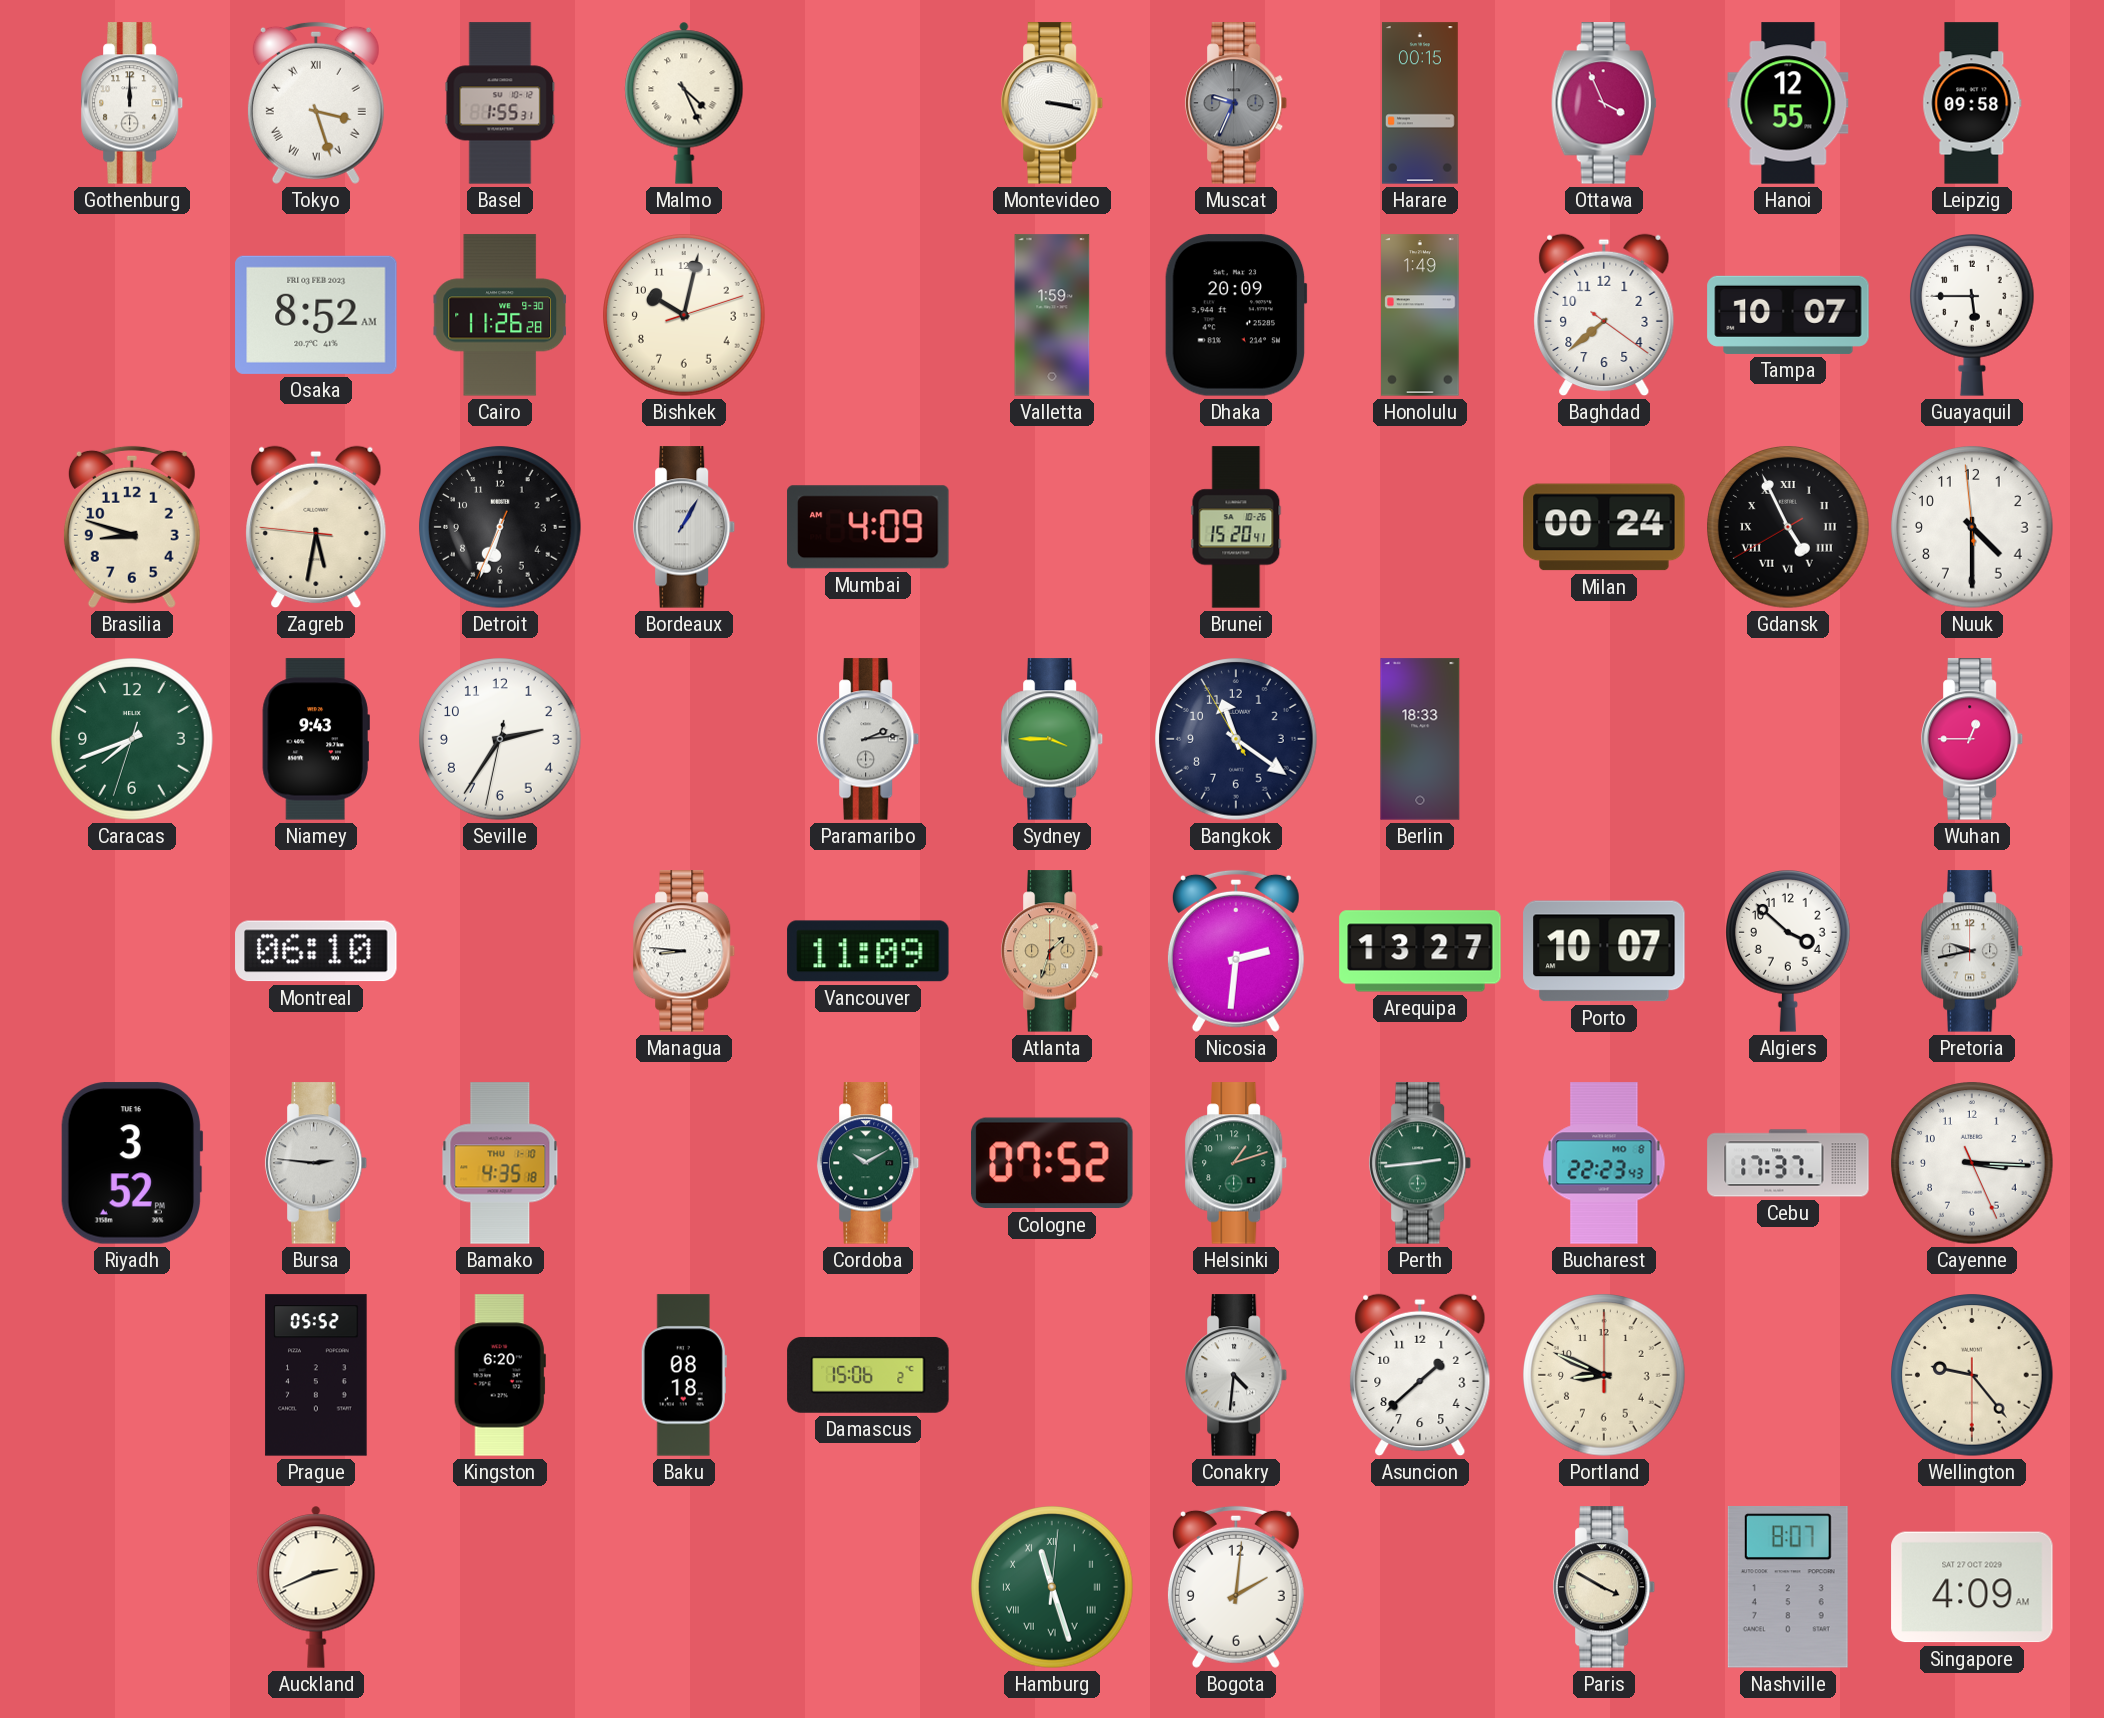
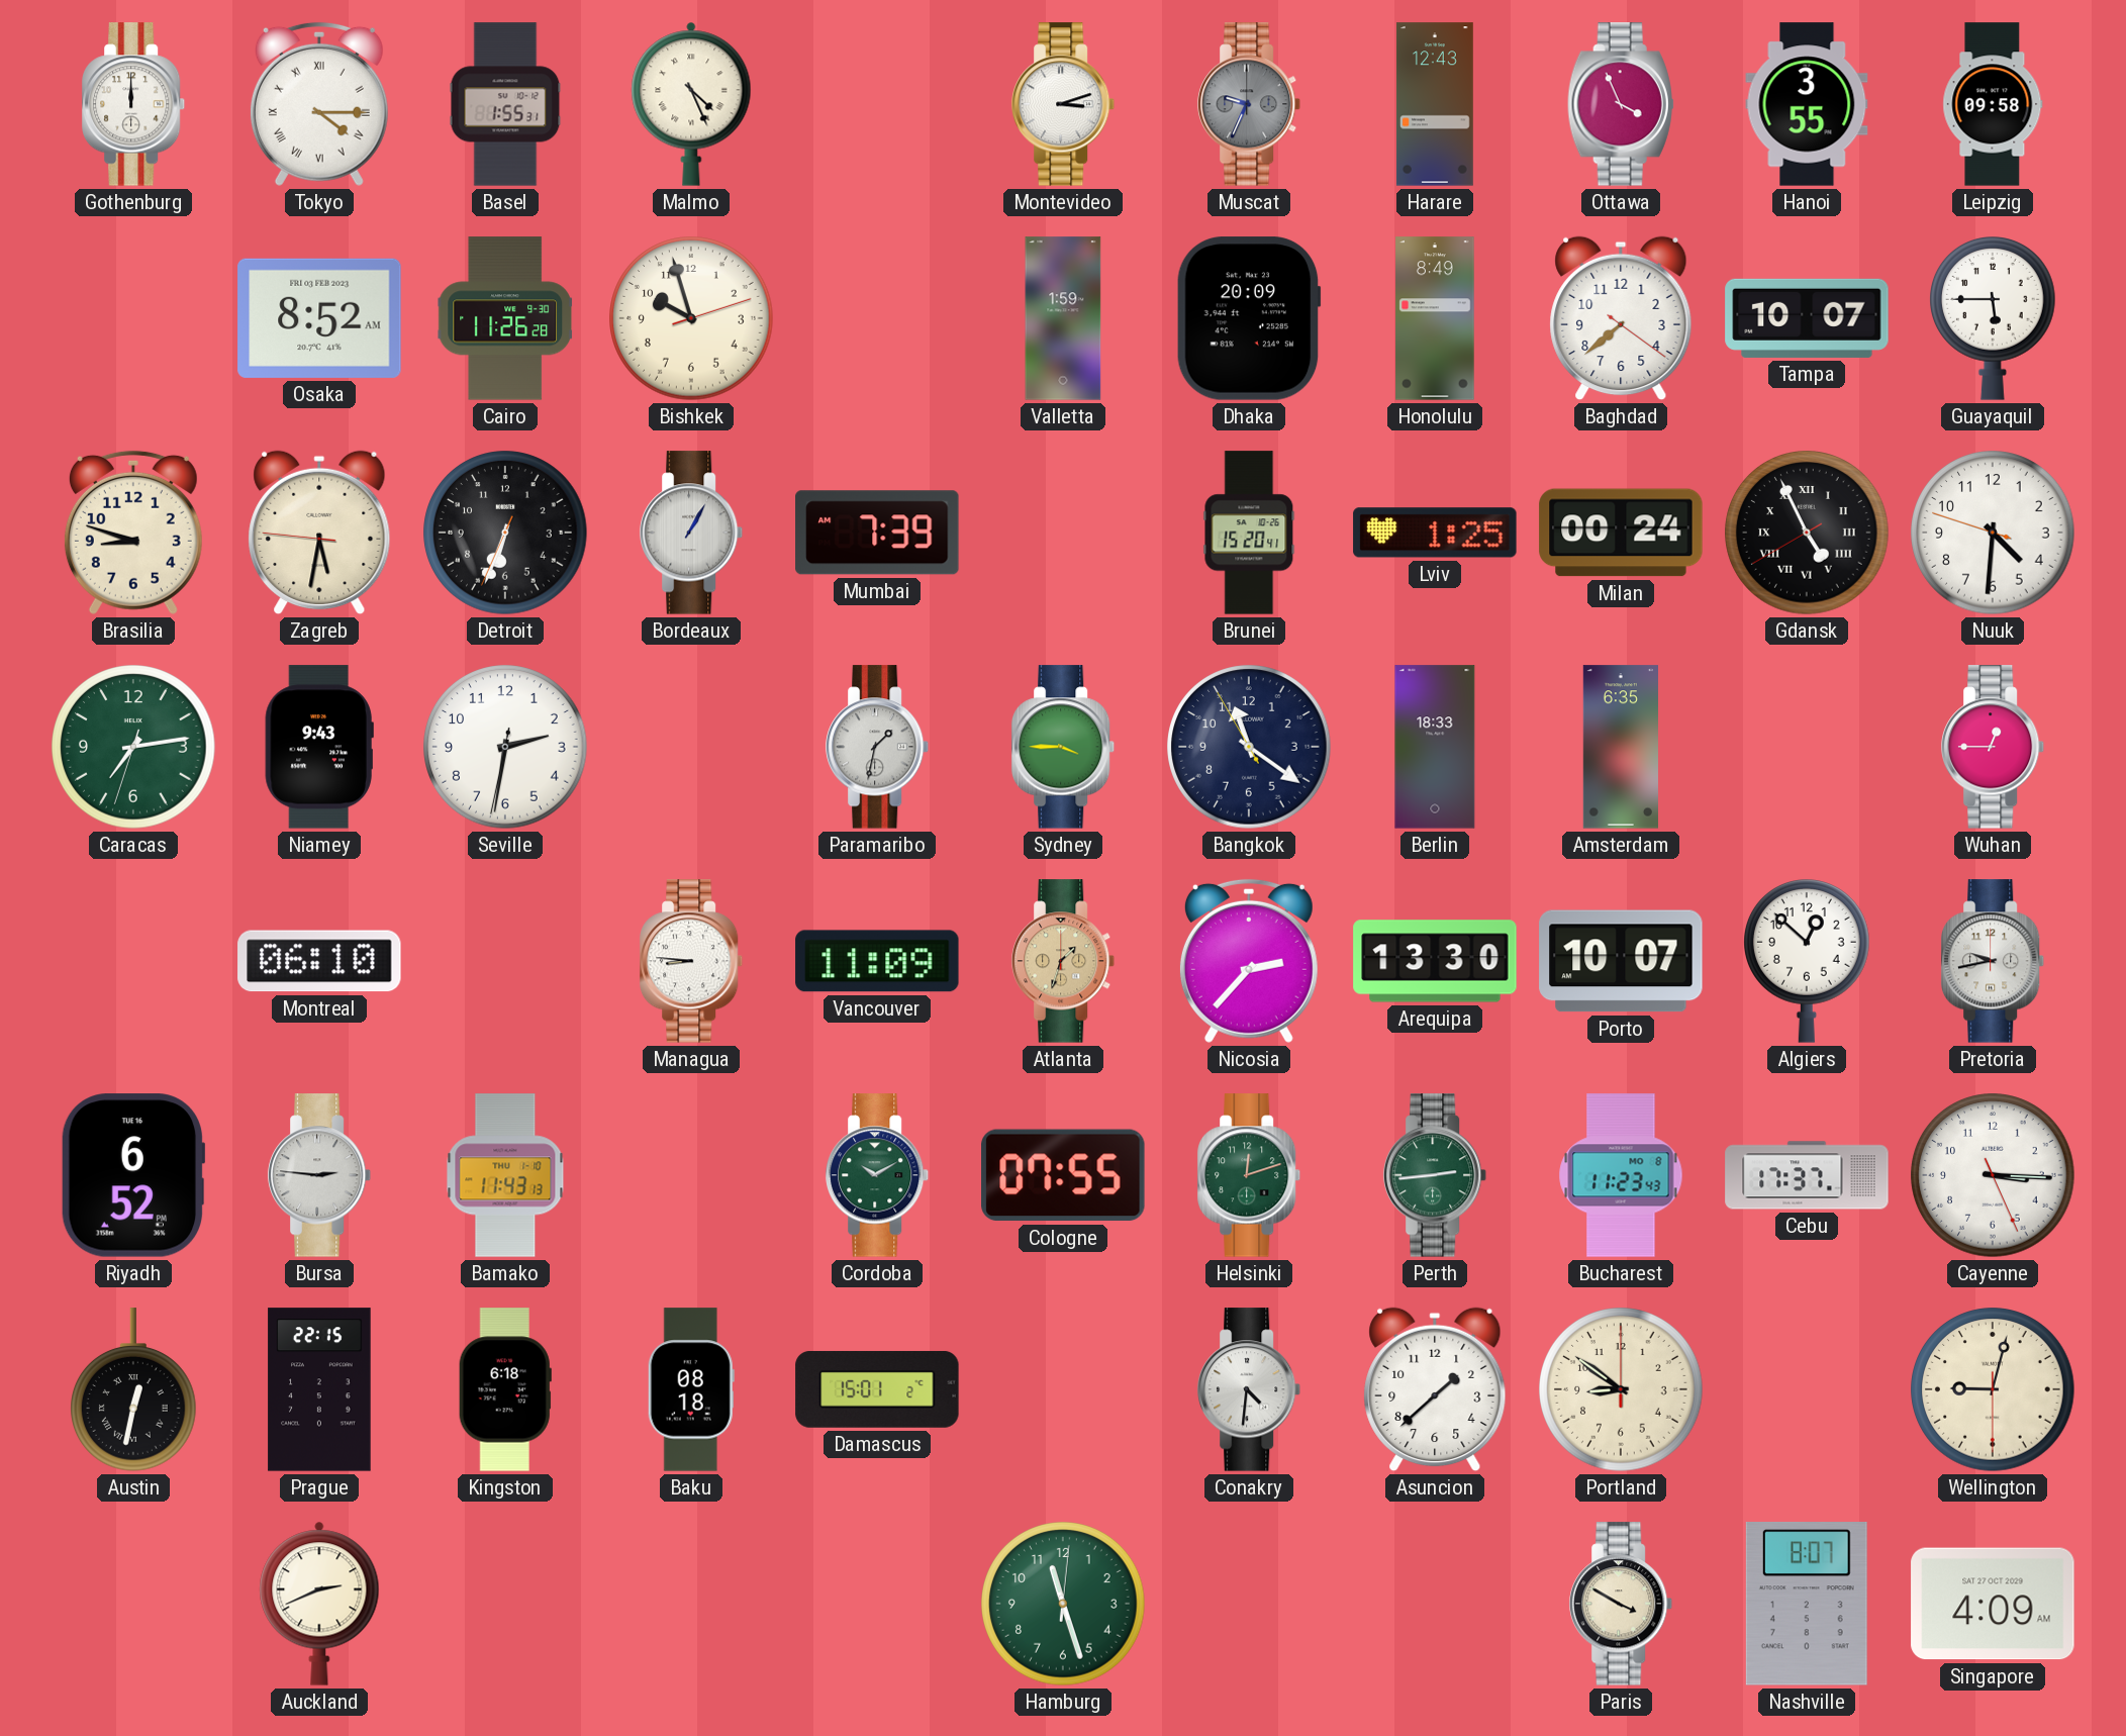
Tokyo: 3:27 -> 4:15
Montevideo: 3:17 -> 3:12
Harare: 00:15 -> 12:43
Hanoi: 12:55 -> 3:55
Bishkek: 10:02 -> 9:57
Honolulu: 1:49 -> 8:49
Mumbai: 4:09 -> 7:39
Lviv: none -> 1:25
Nuuk: 4:29 -> 4:30
Caracas: 7:41 -> 7:13
Seville: 2:35 -> 2:31
Paramaribo: 2:14 -> 1:32
Amsterdam: none -> 6:35
Nicosia: 2:31 -> 2:37
Arequipa: 13:27 -> 13:30
Algiers: 3:52 -> 12:52
Riyadh: 3:52 -> 6:52
Bamako: 4:35 -> 11:43
Cologne: 07:52 -> 07:55
Helsinki: 1:12 -> 12:12
Bucharest: 22:23 -> 11:23
Austin: none -> 12:32
Prague: 05:52 -> 22:15
Kingston: 6:20 -> 6:18
Damascus: 15:06 -> 15:01
Portland: 8:49 -> 8:51
Wellington: 9:23 -> 9:02
Hamburg numerals: Roman -> Arabic
Bogota: 2:01 -> none
